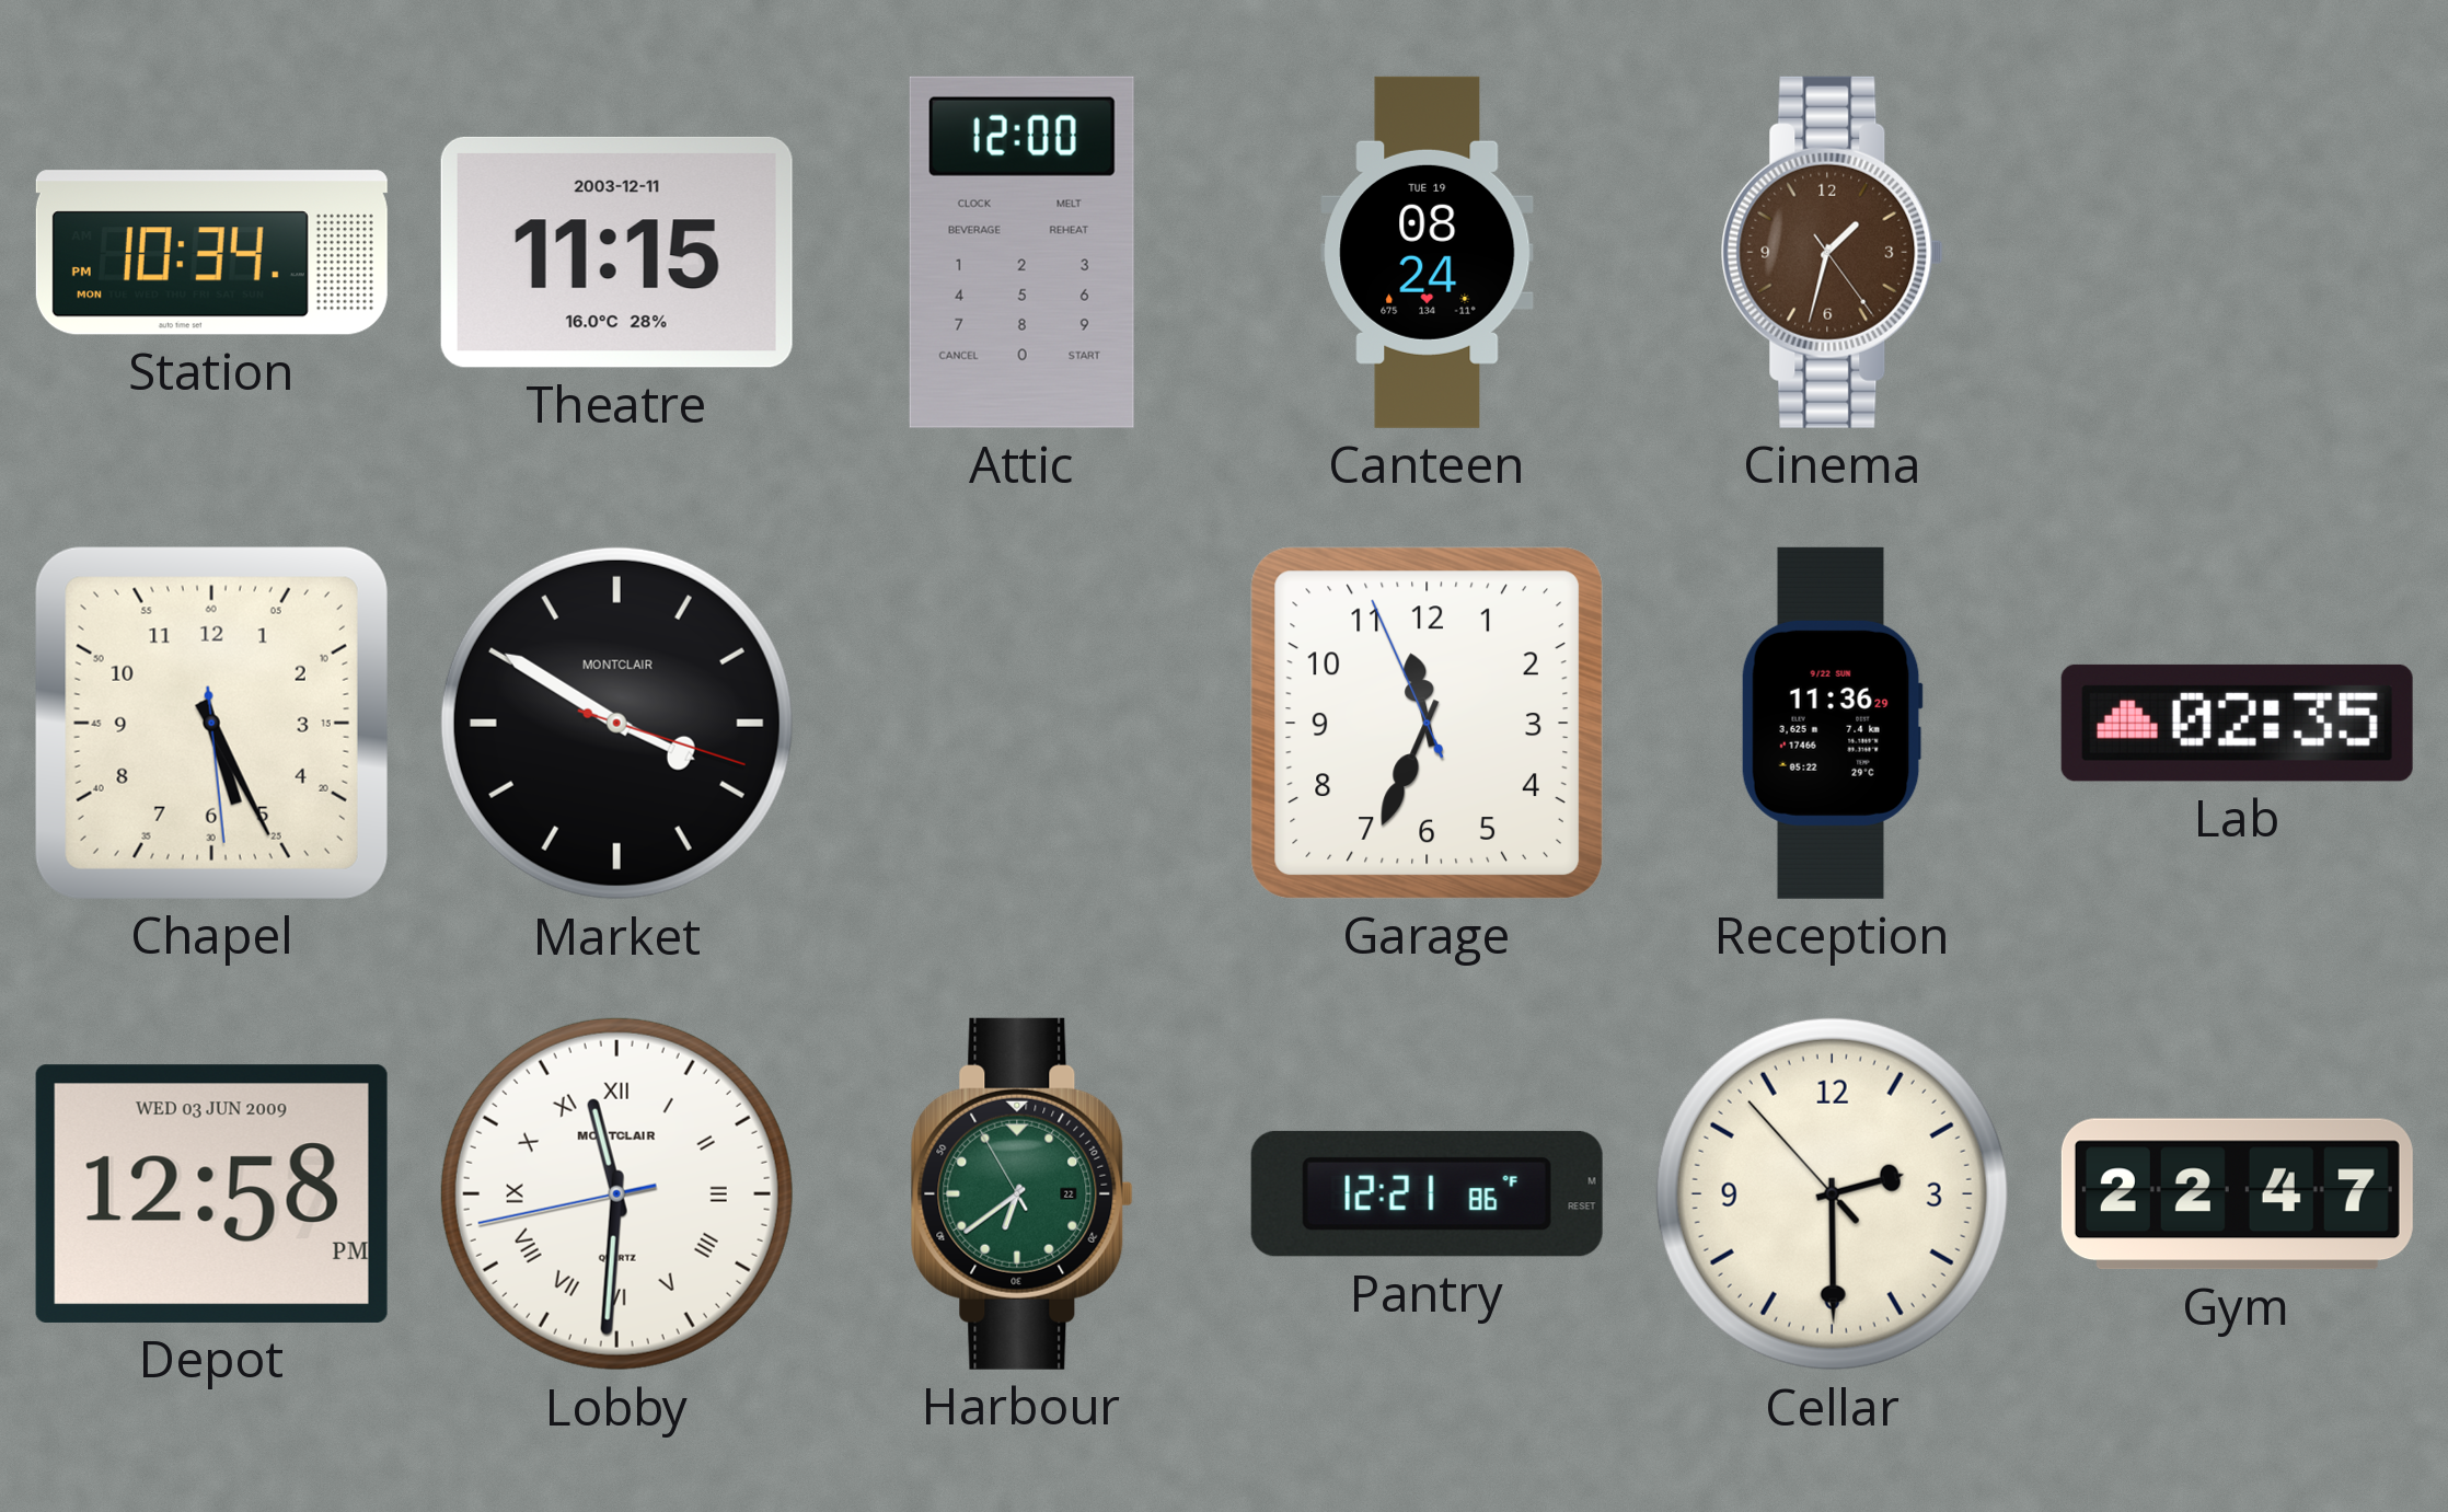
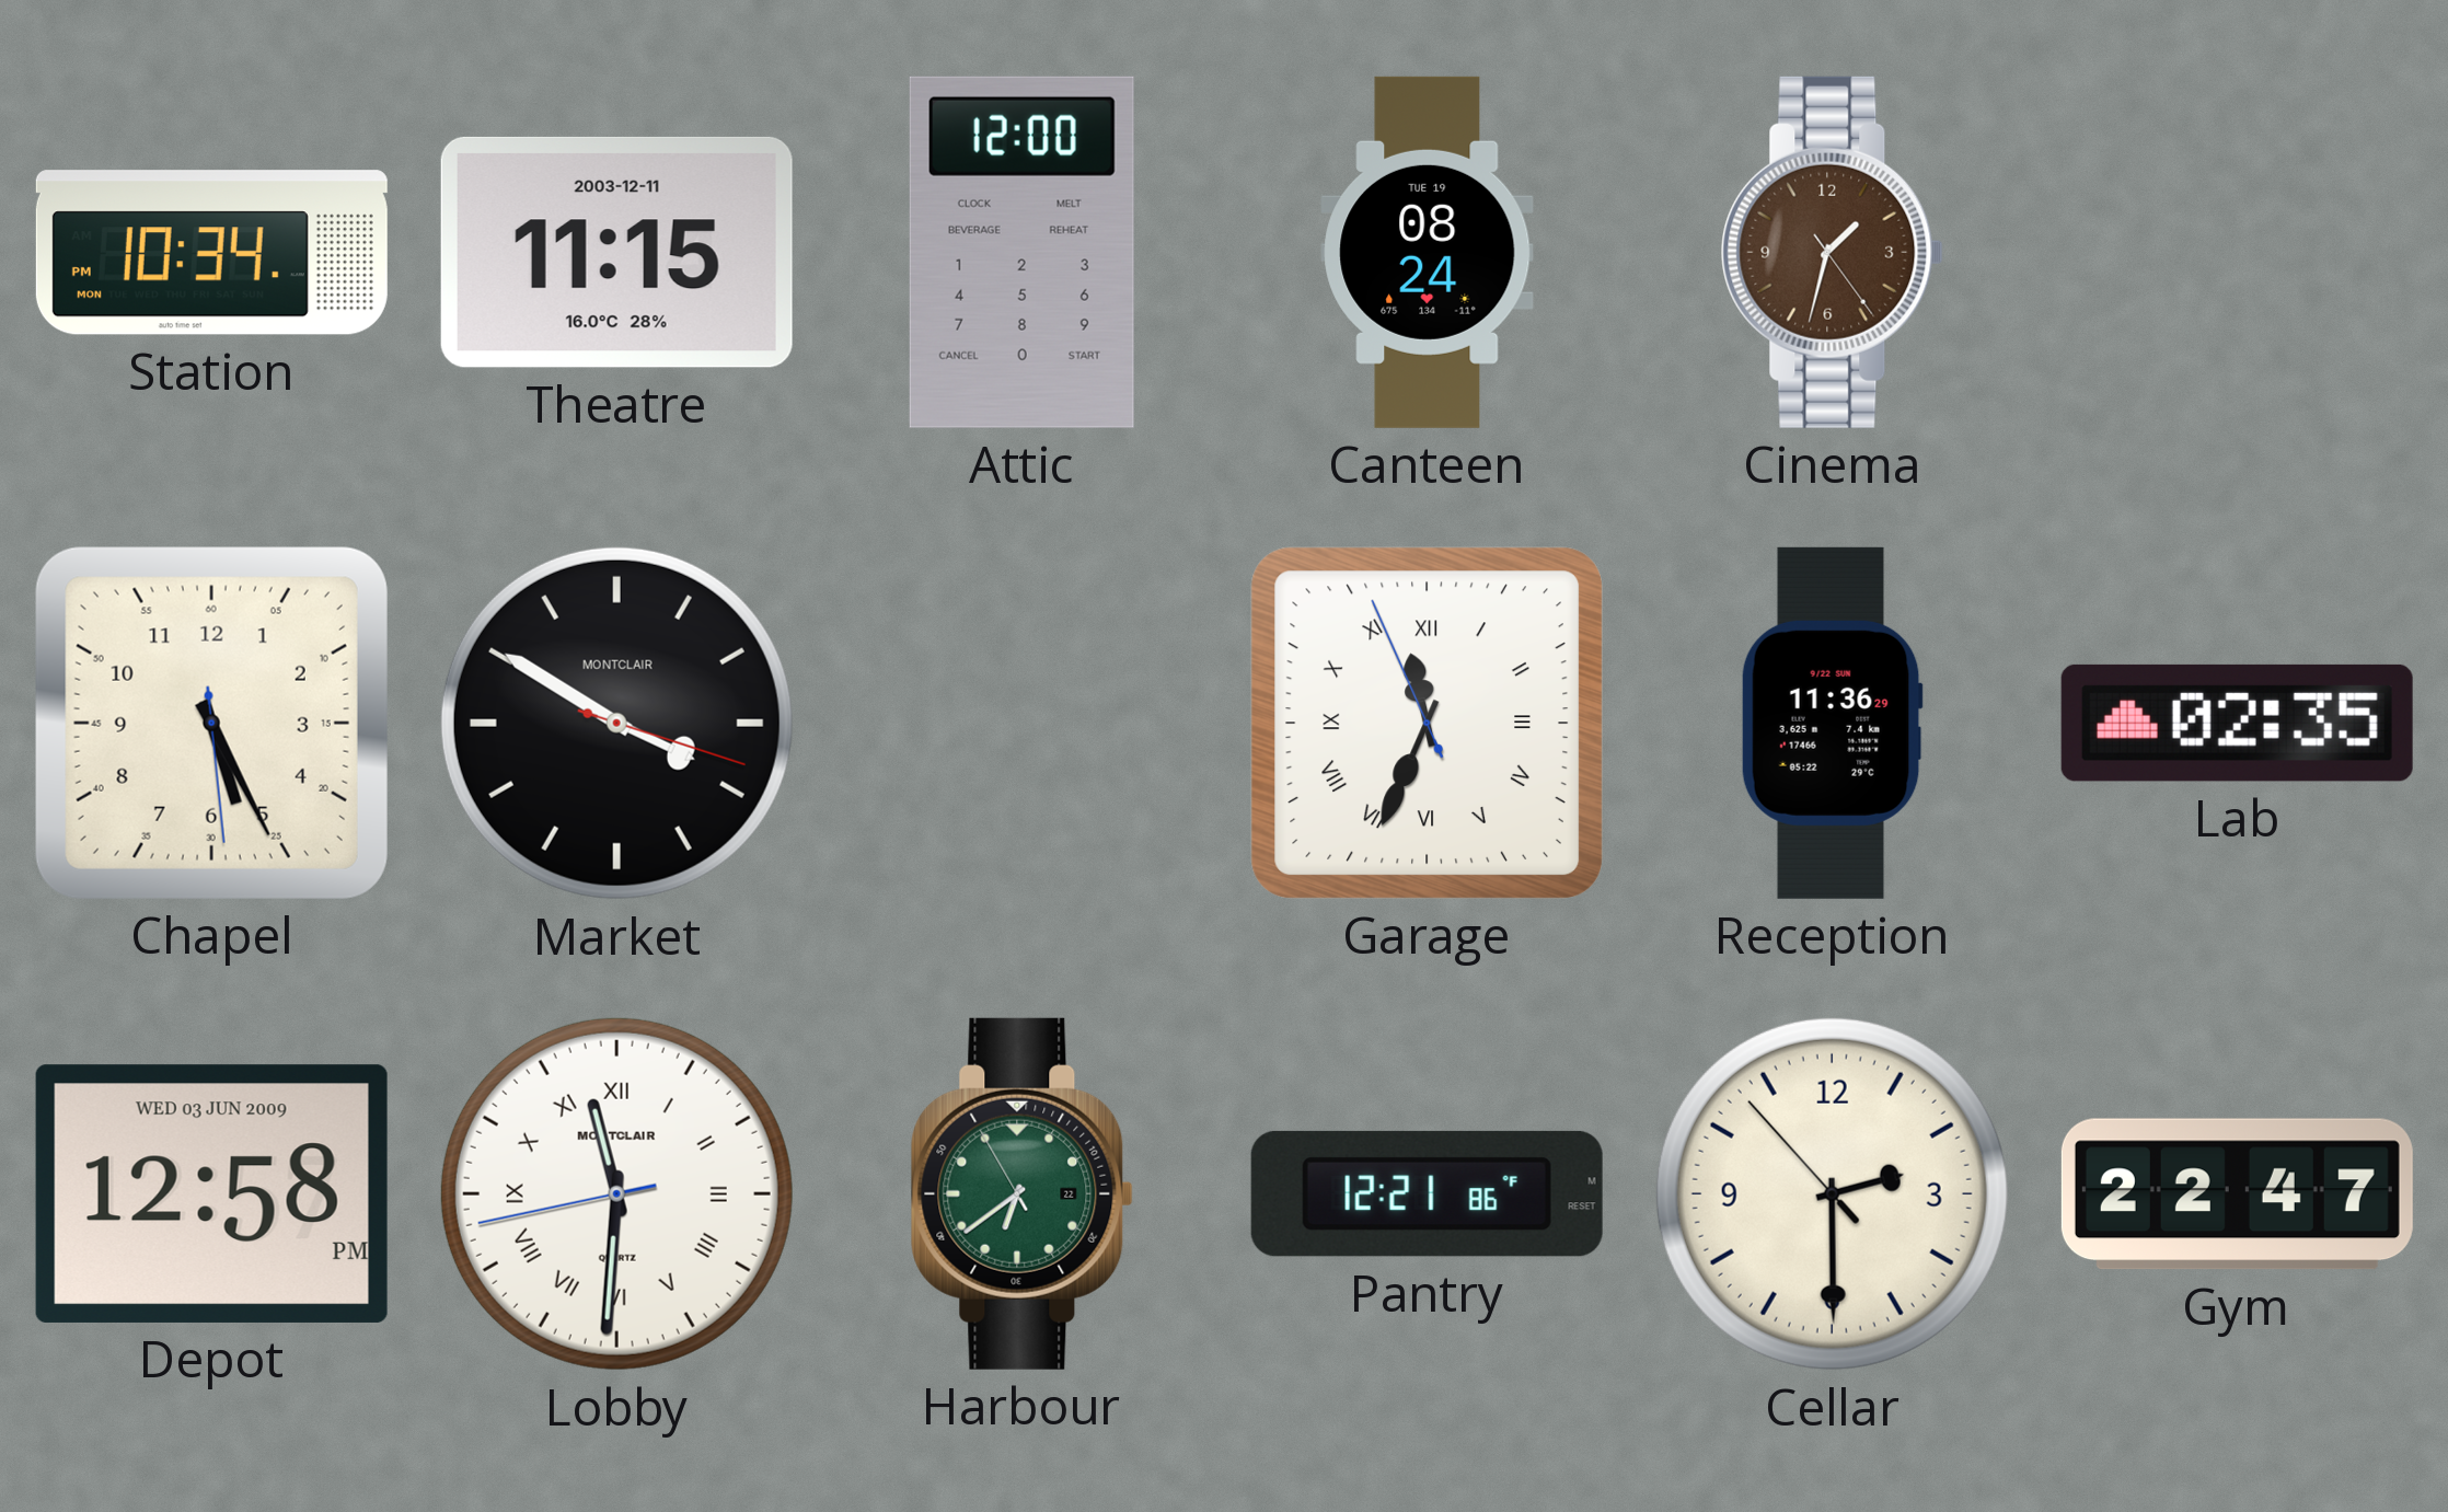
Garage numerals: Arabic -> Roman
